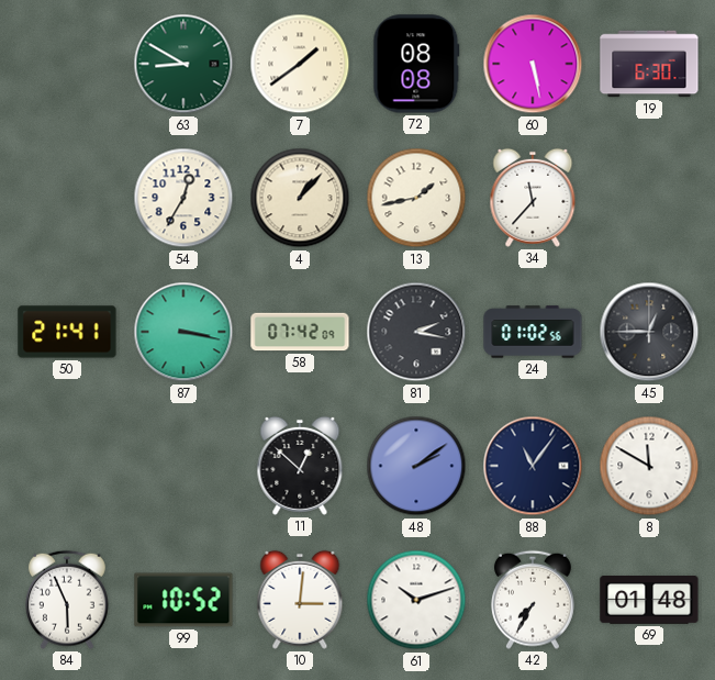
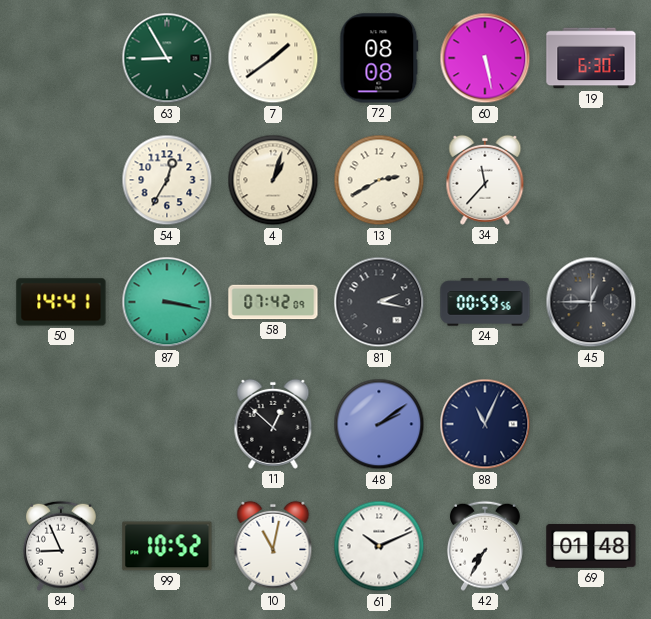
63: 8:50 -> 8:55
4: 1:07 -> 1:03
13: 1:43 -> 2:40
50: 21:41 -> 14:41
24: 01:02 -> 00:59
88: 11:06 -> 11:04
8: 11:50 -> none
84: 5:56 -> 8:56
10: 3:01 -> 11:02
61: 10:12 -> 10:11
